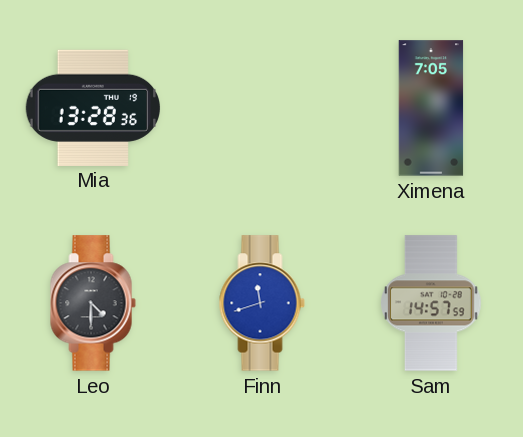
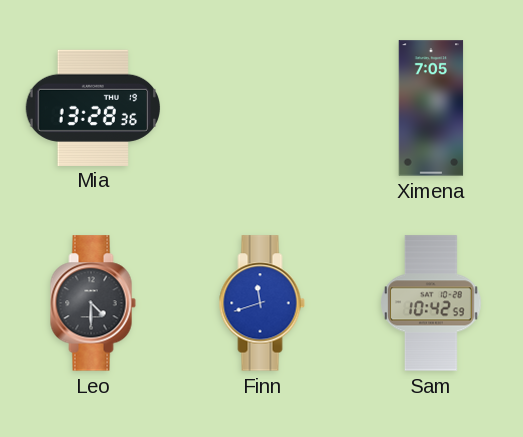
Sam: 14:57 -> 10:42
